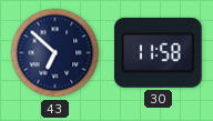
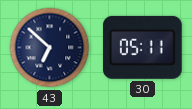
30: 11:58 -> 05:11
